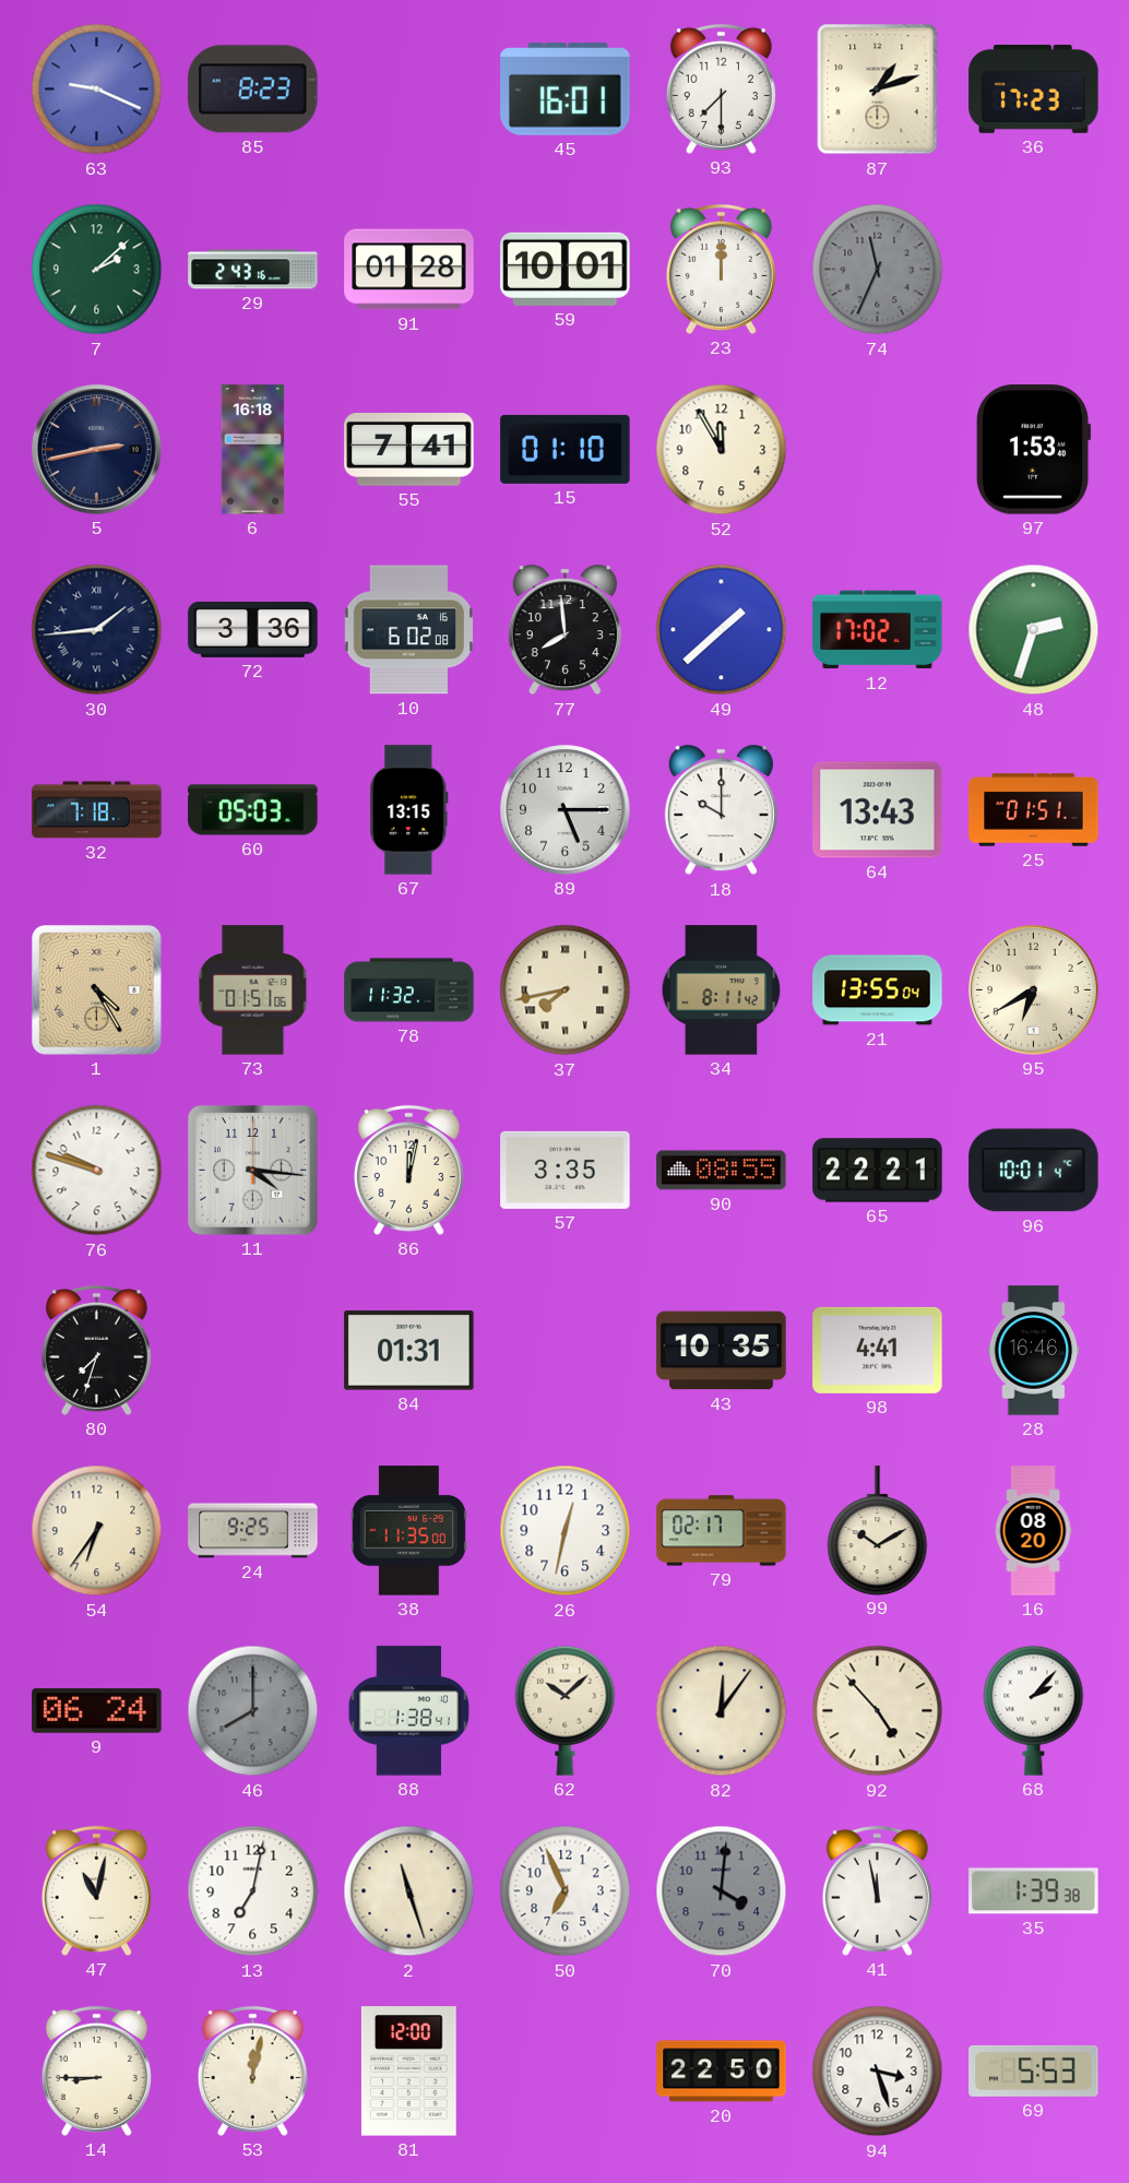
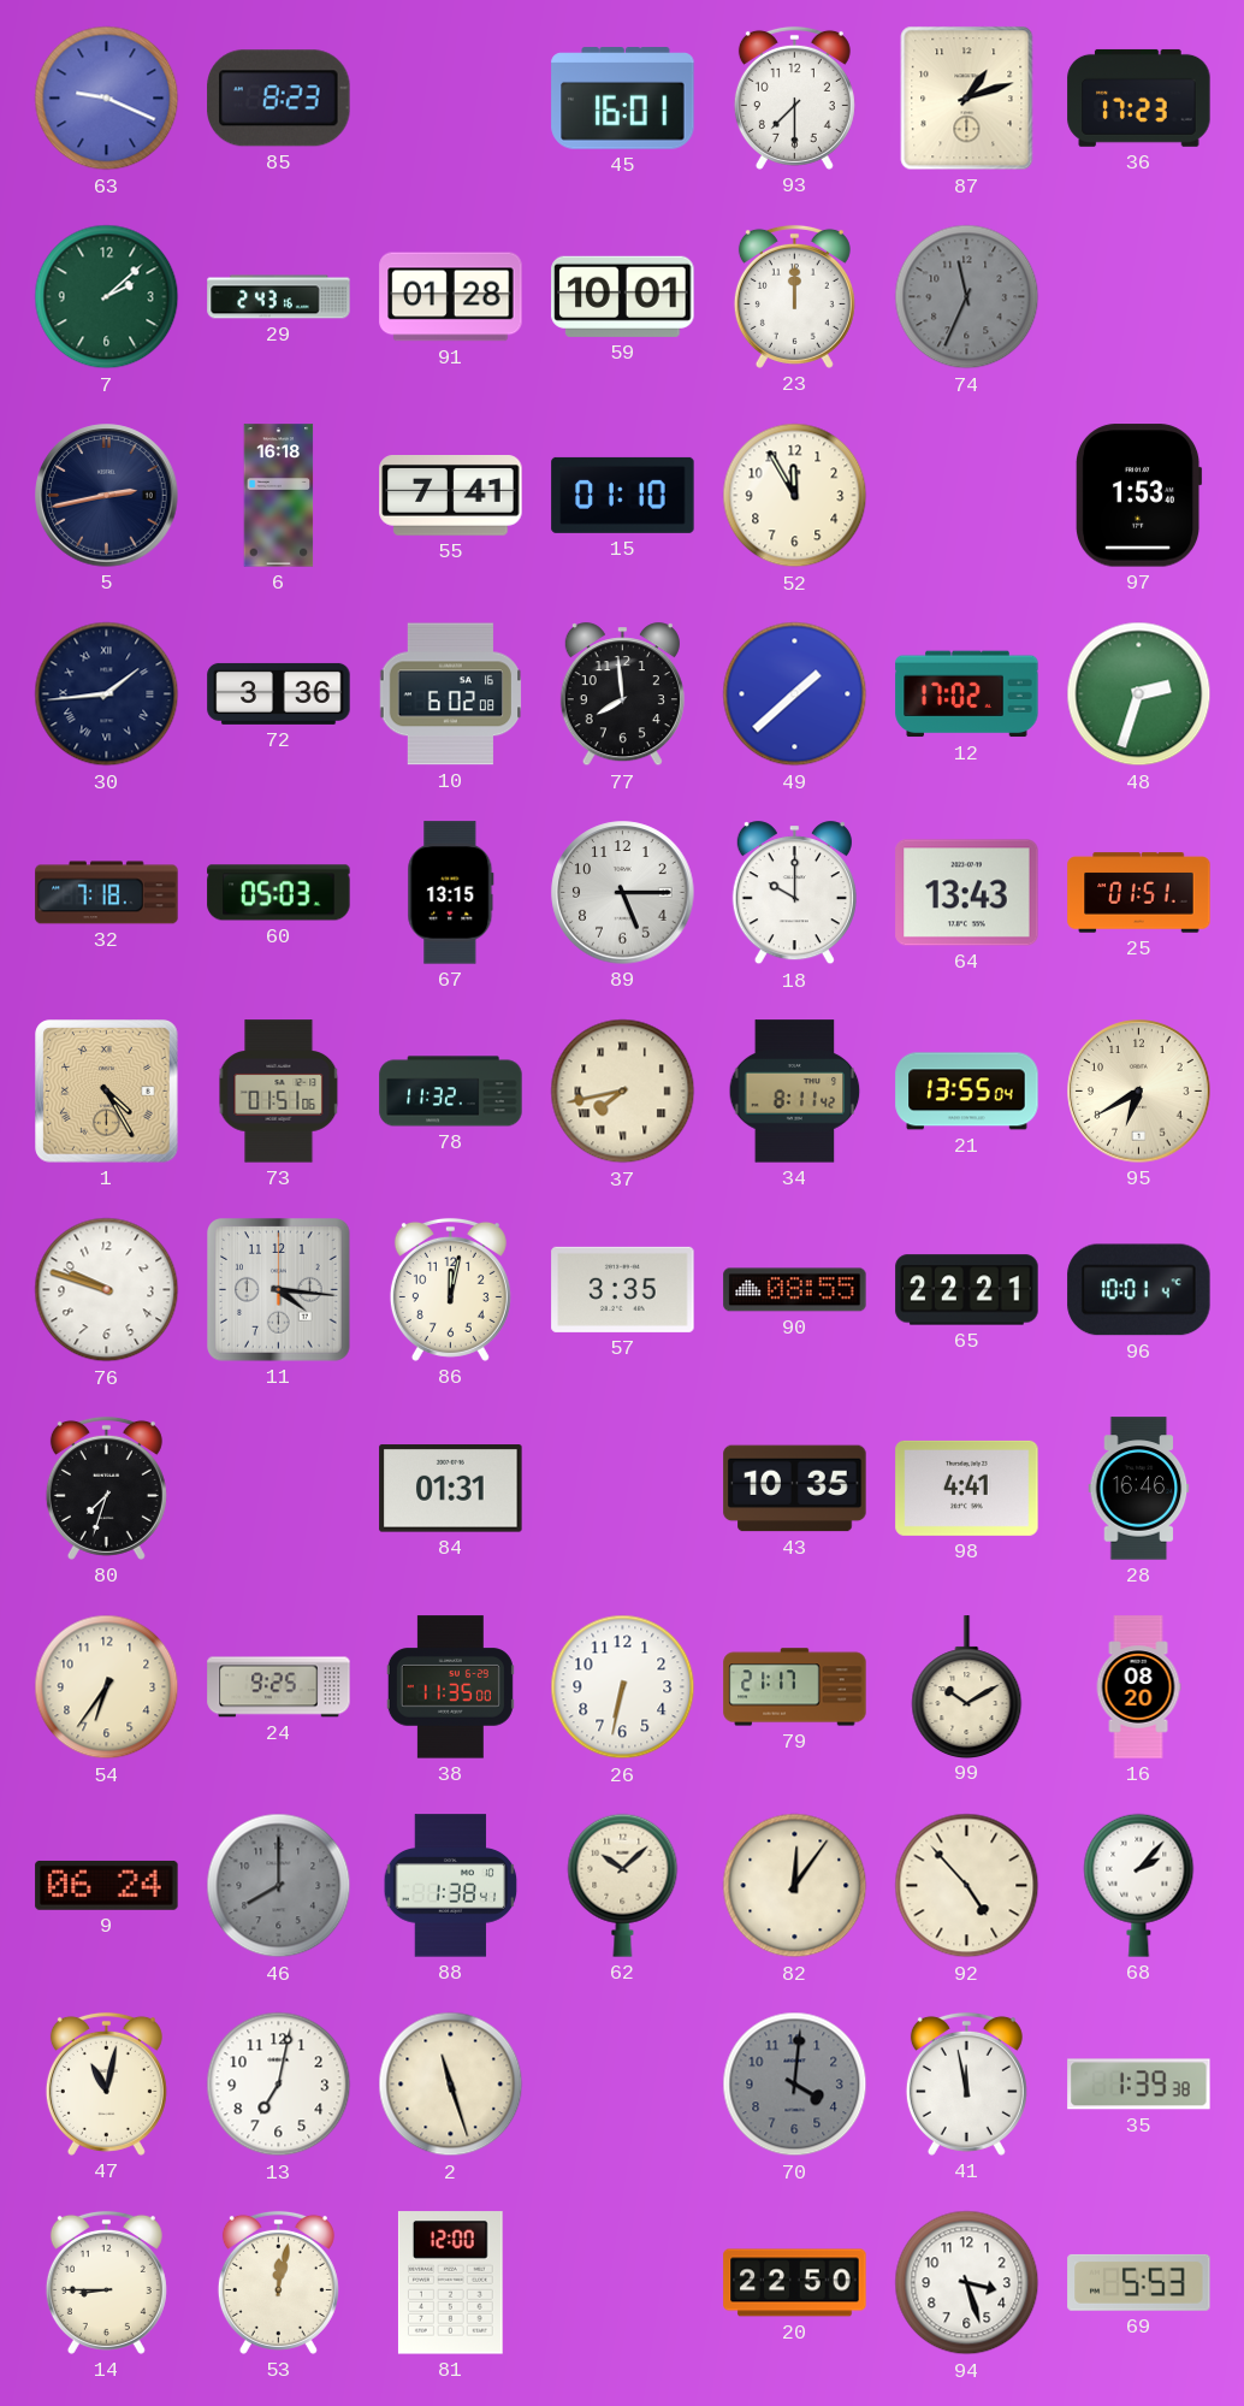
26: 12:32 -> 6:32
79: 02:17 -> 21:17
50: 6:56 -> none
